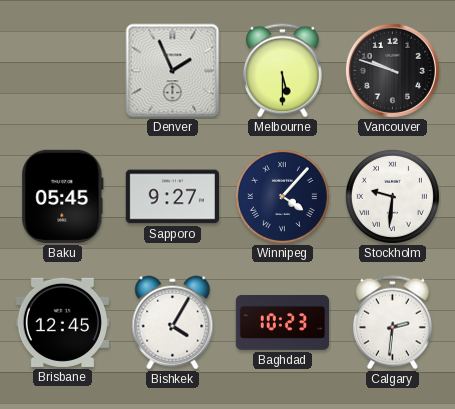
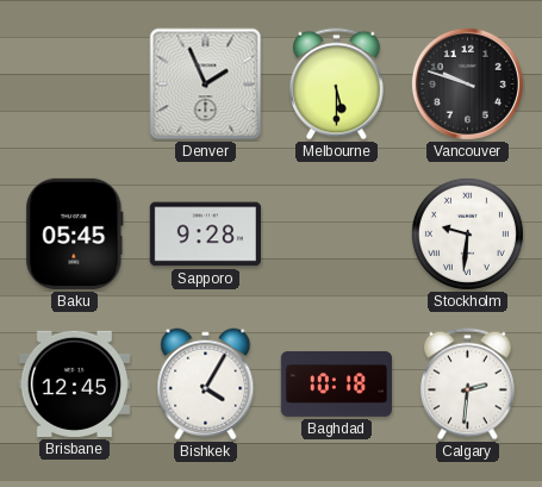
Sapporo: 9:27 -> 9:28
Winnipeg: 4:07 -> none
Baghdad: 10:23 -> 10:18
